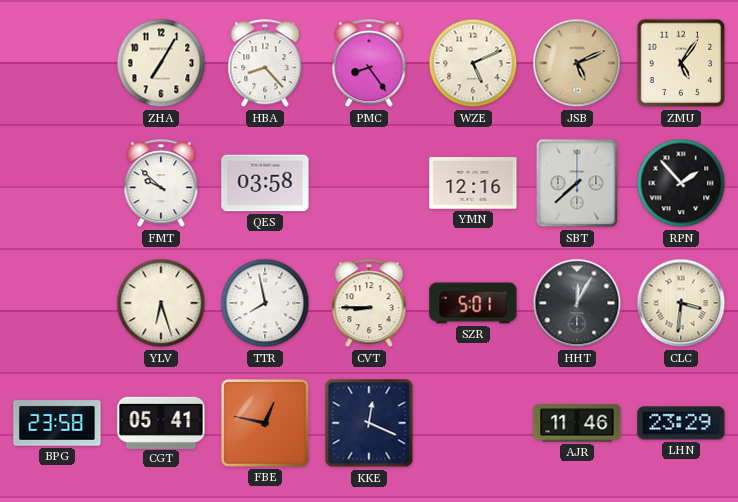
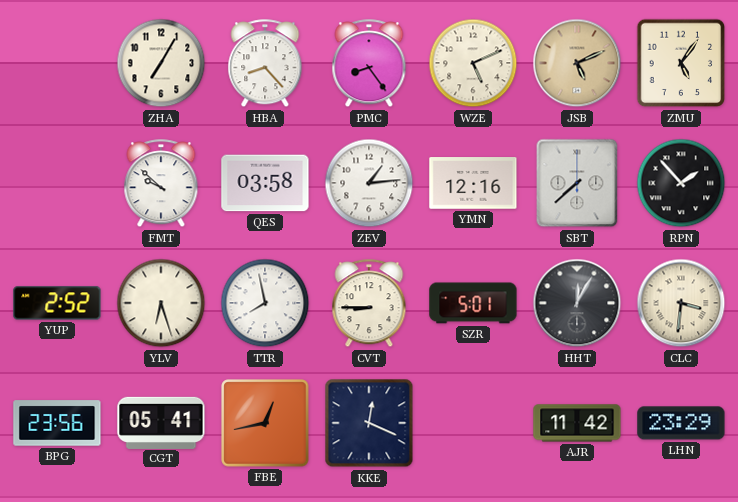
ZEV: none -> 1:14
YUP: none -> 2:52
BPG: 23:58 -> 23:56
FBE: 12:47 -> 12:43
AJR: 11:46 -> 11:42
